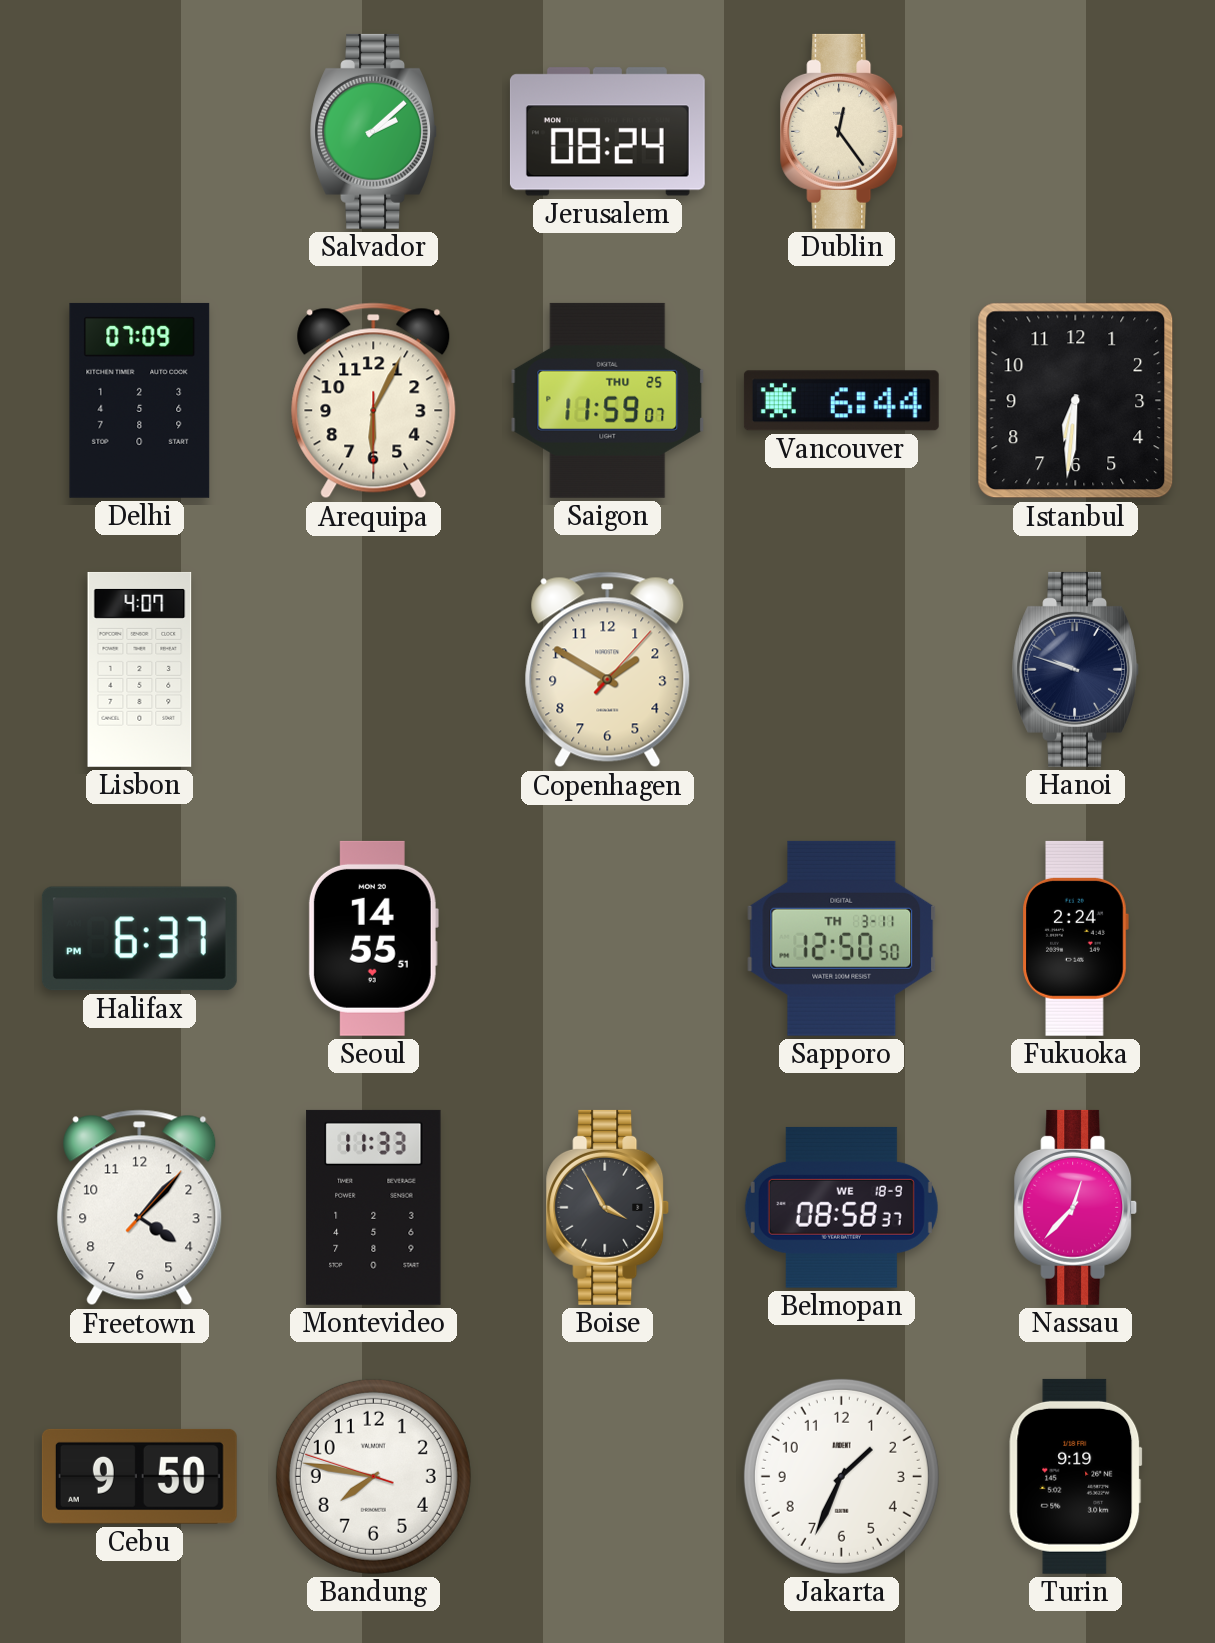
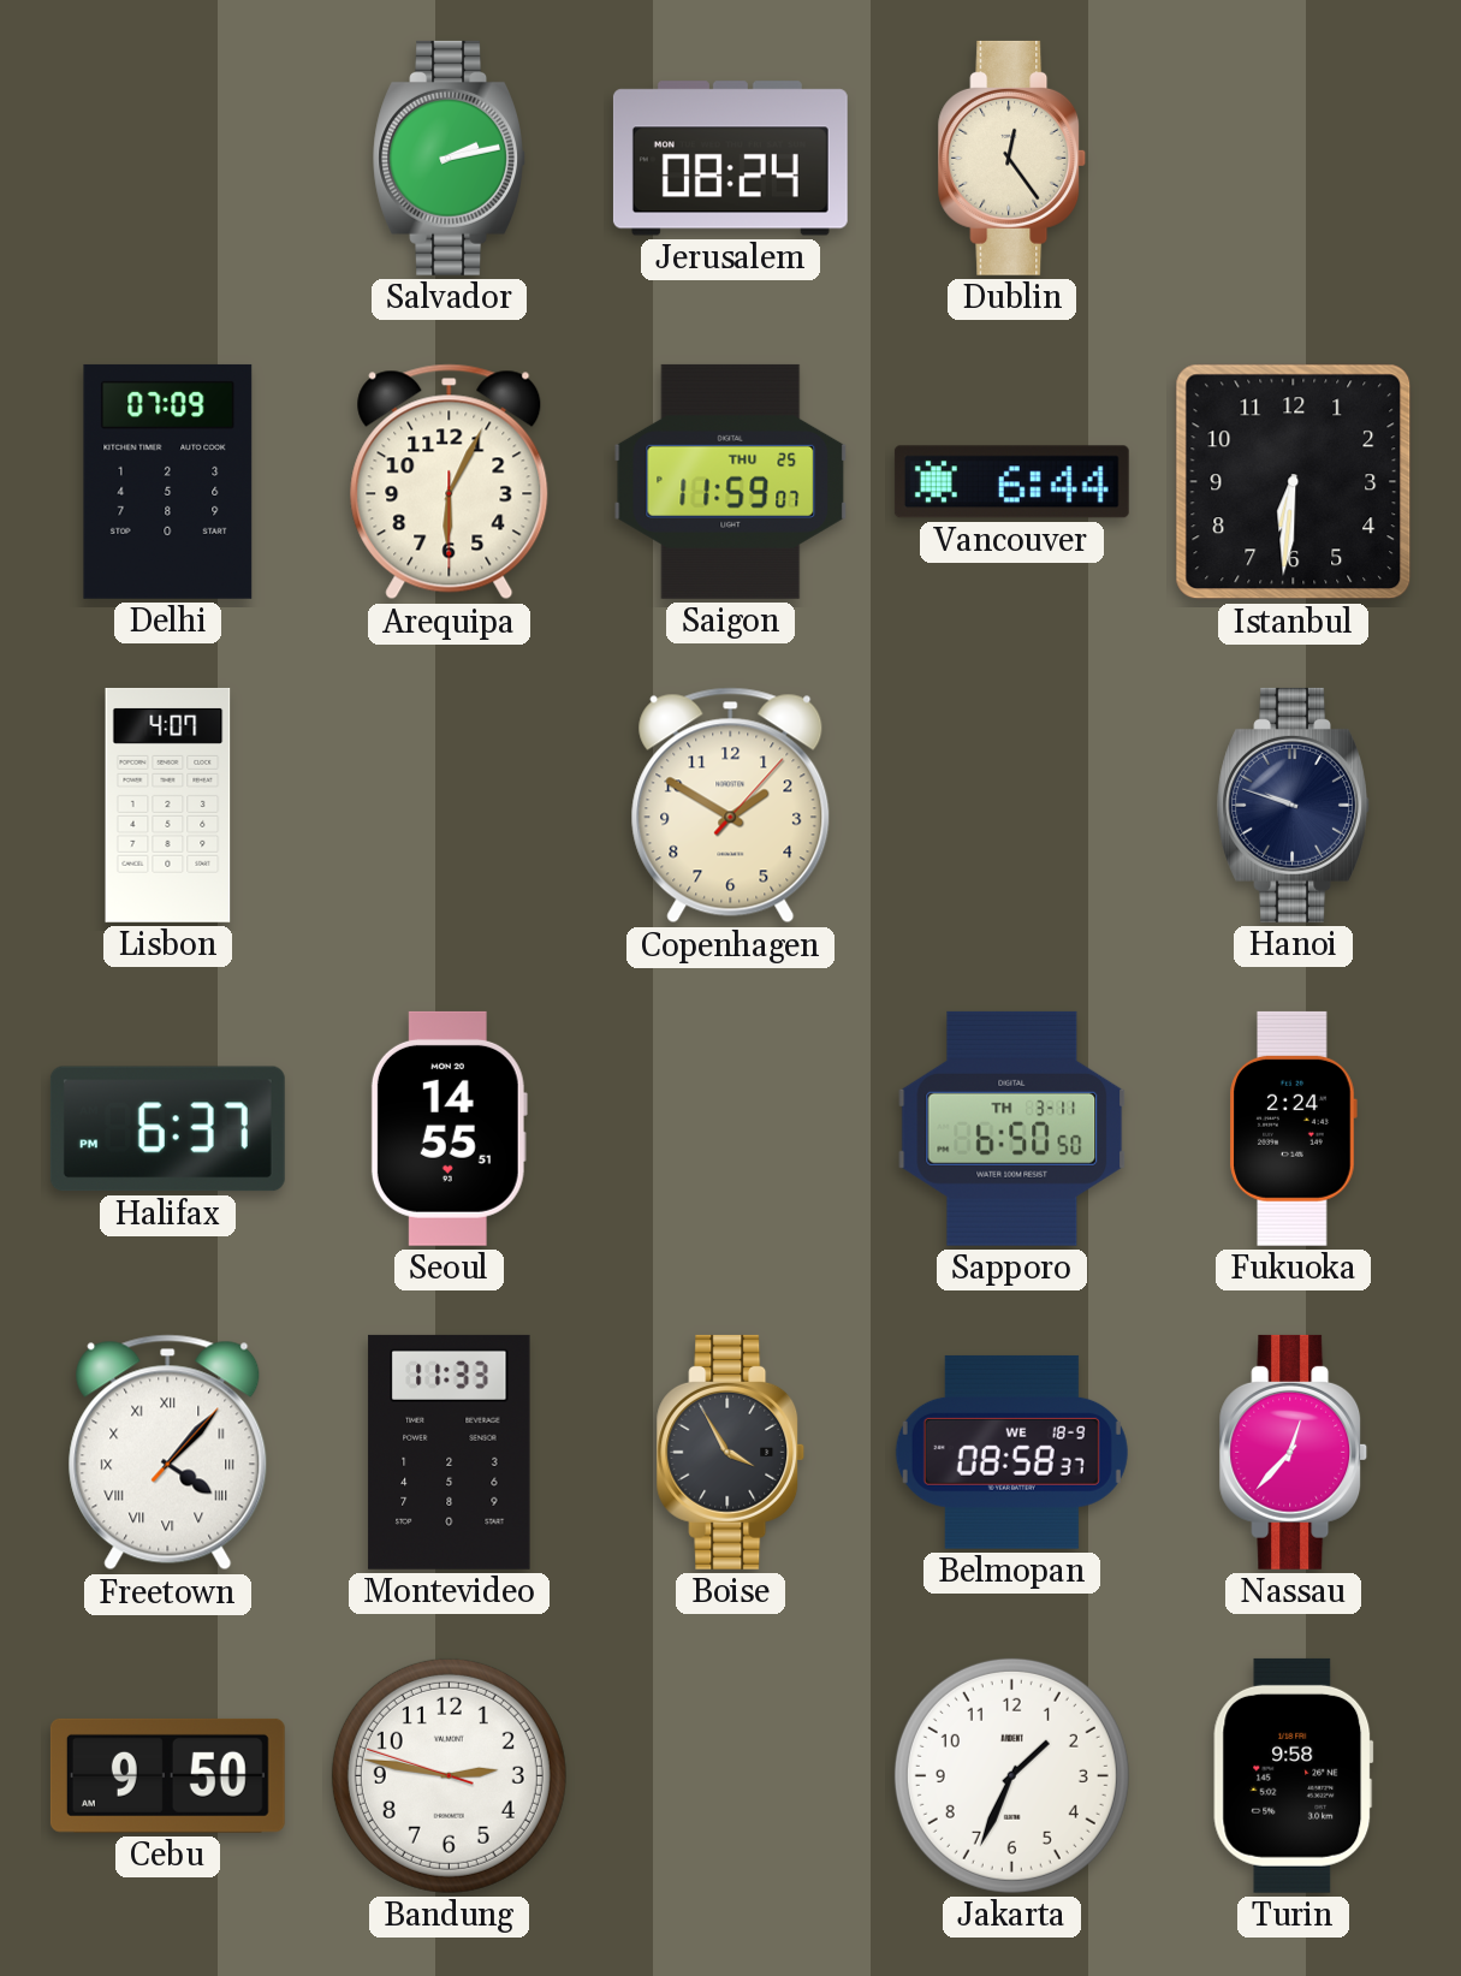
Salvador: 2:08 -> 2:13
Sapporo: 12:50 -> 6:50
Freetown numerals: Arabic -> Roman
Bandung: 7:46 -> 2:46
Turin: 9:19 -> 9:58
